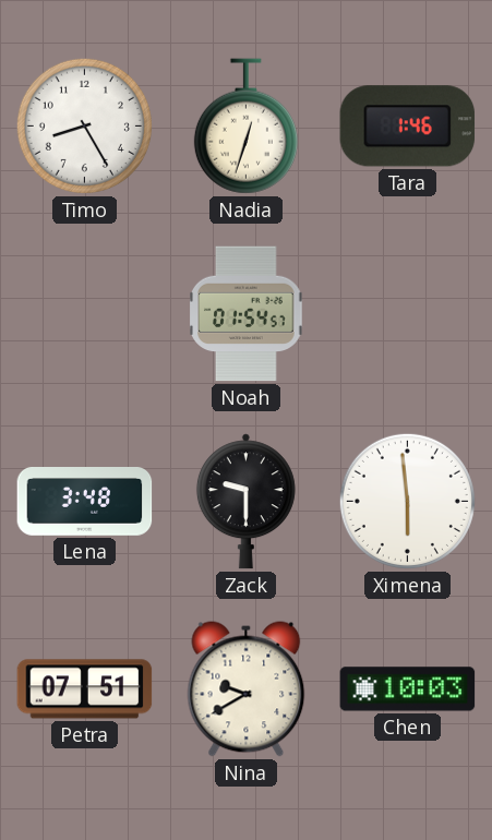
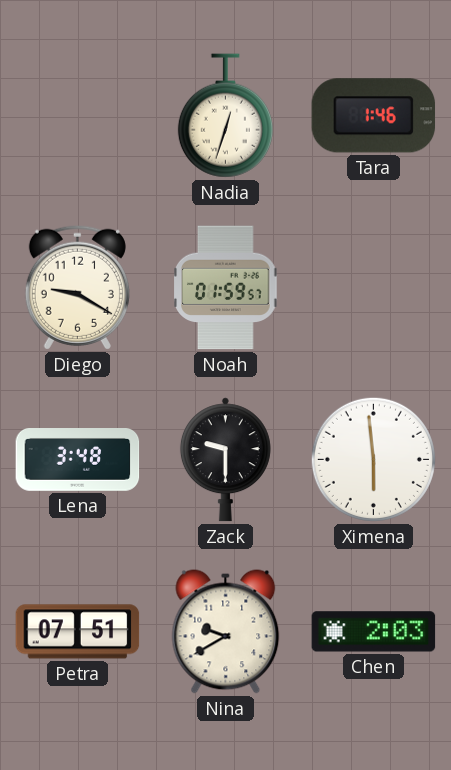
Timo: 8:25 -> none
Diego: none -> 9:20
Noah: 01:54 -> 01:59
Chen: 10:03 -> 2:03
